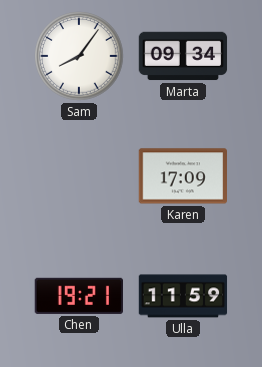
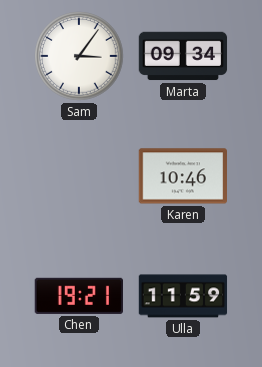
Sam: 8:06 -> 3:06
Karen: 17:09 -> 10:46
